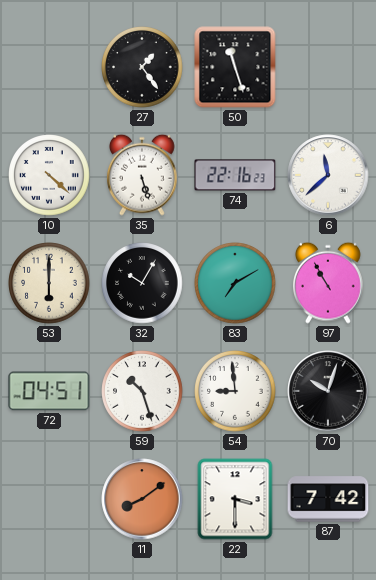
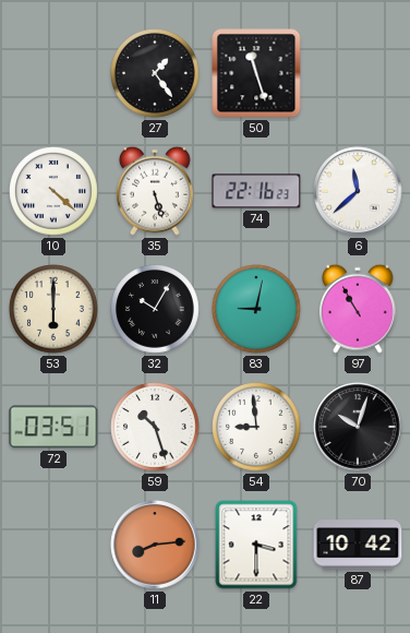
83: 7:10 -> 9:02
72: 04:51 -> 03:51
11: 8:09 -> 8:14
87: 7:42 -> 10:42
